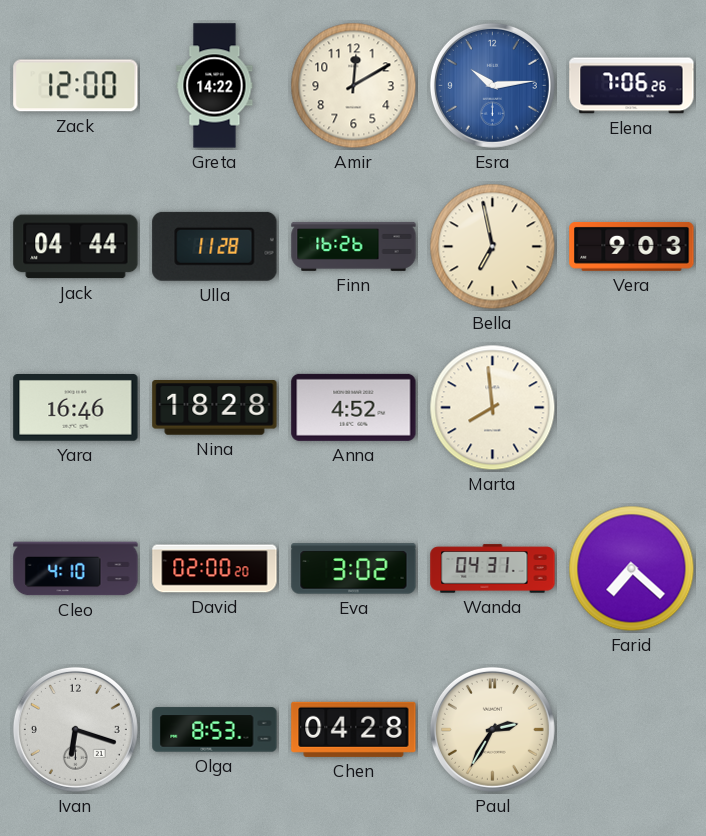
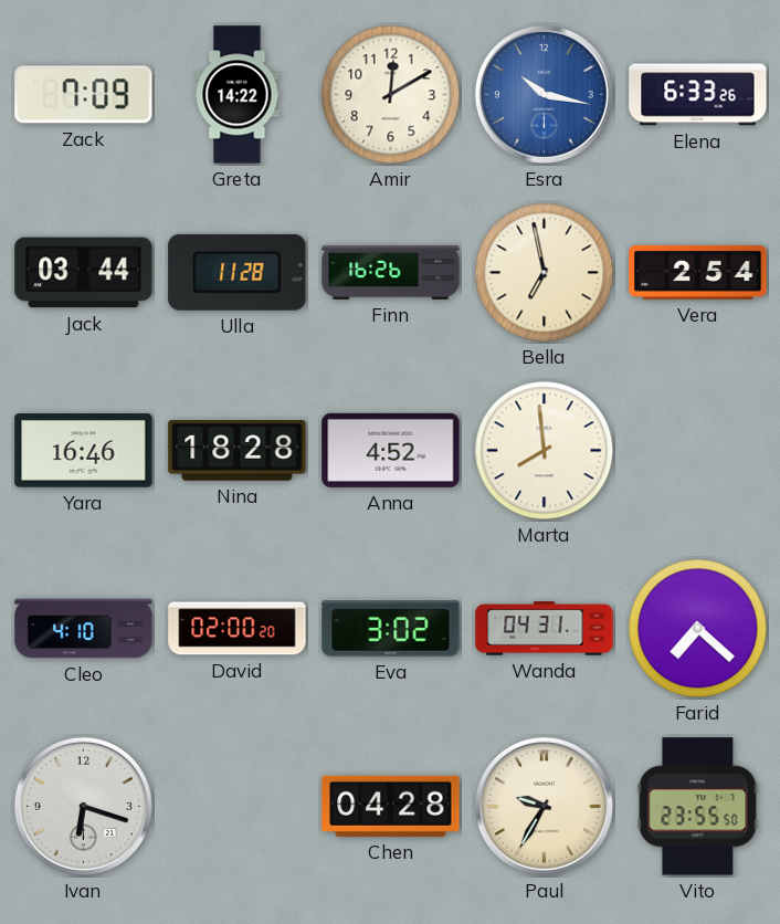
Zack: 12:00 -> 7:09
Esra: 10:14 -> 10:17
Elena: 7:06 -> 6:33
Jack: 04:44 -> 03:44
Vera: 9:03 -> 2:54
Olga: 8:53 -> none
Paul: 2:35 -> 9:35
Vito: none -> 23:55
